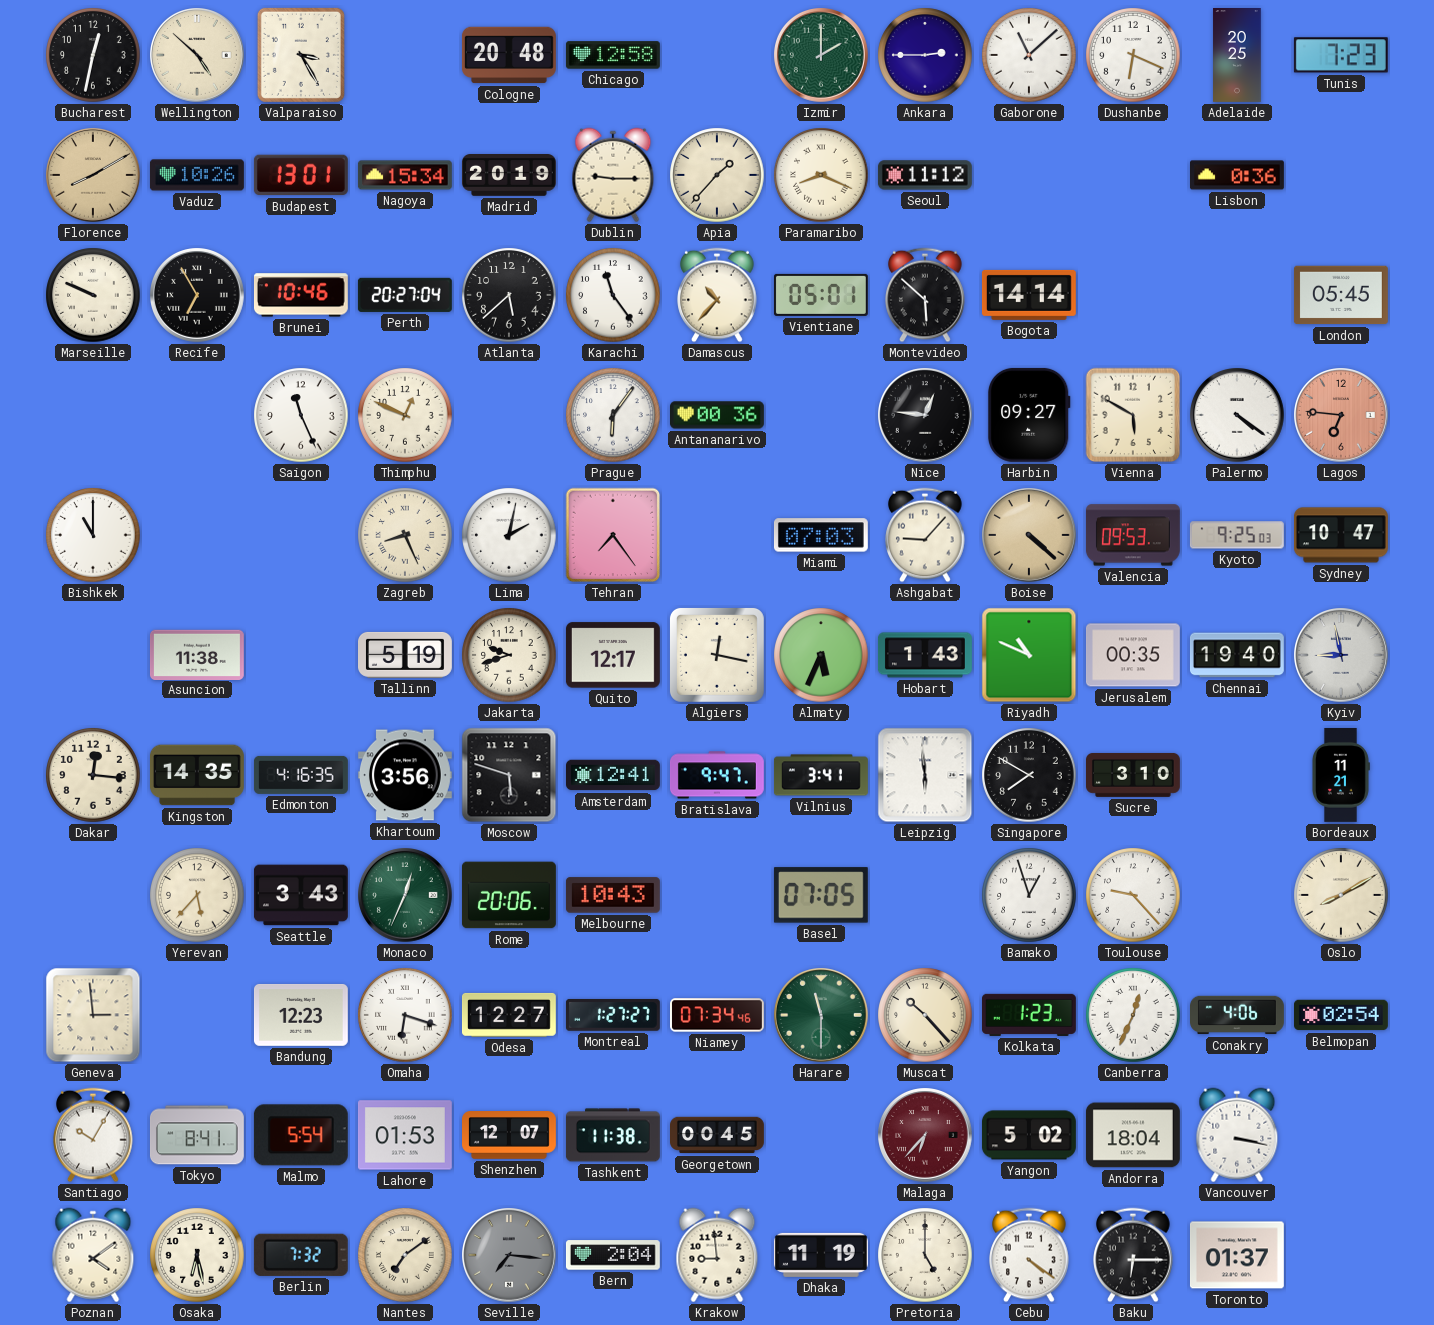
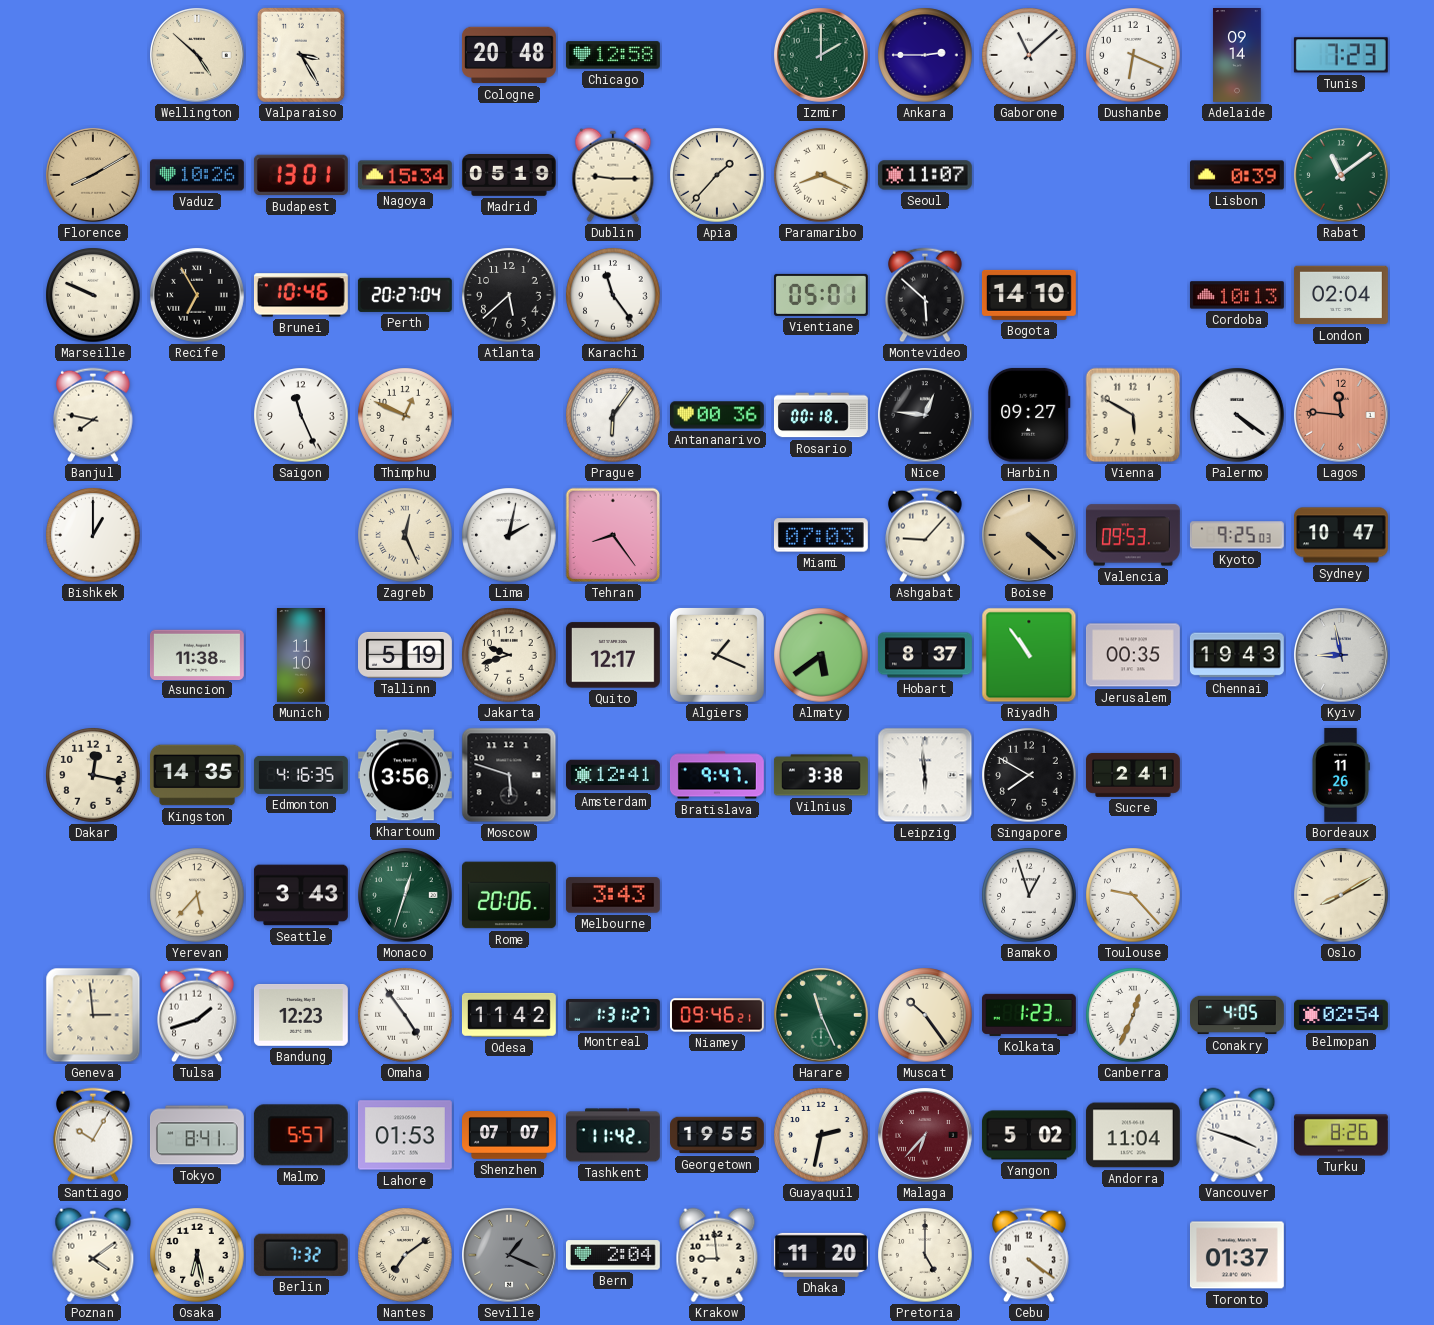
Bucharest: 12:32 -> none
Adelaide: 20:25 -> 09:14
Madrid: 20:19 -> 05:19
Seoul: 11:12 -> 11:07
Lisbon: 0:36 -> 0:39
Rabat: none -> 11:09
Damascus: 10:37 -> none
Bogota: 14:14 -> 14:10
Cordoba: none -> 10:13
London: 05:45 -> 02:04
Banjul: none -> 7:47
Rosario: none -> 00:18
Lagos: 6:46 -> 11:46
Bishkek: 11:00 -> 1:00
Zagreb: 8:26 -> 12:26
Tehran: 7:24 -> 8:24
Munich: none -> 11:10
Algiers: 12:17 -> 1:19
Almaty: 5:34 -> 5:39
Hobart: 1:43 -> 8:37
Riyadh: 10:49 -> 10:54
Chennai: 19:40 -> 19:43
Dakar: 12:16 -> 12:17
Vilnius: 3:41 -> 3:38
Sucre: 3:10 -> 2:41
Bordeaux: 11:21 -> 11:26
Monaco: 12:34 -> 12:33
Melbourne: 10:43 -> 3:43
Basel: 07:05 -> none
Tulsa: none -> 1:42
Omaha: 6:18 -> 4:54
Odesa: 12:27 -> 11:42
Montreal: 1:27 -> 1:31
Niamey: 07:34 -> 09:46
Harare: 11:30 -> 11:26
Muscat: 10:23 -> 10:24
Conakry: 4:06 -> 4:05
Malmo: 5:54 -> 5:57
Shenzhen: 12:07 -> 07:07
Tashkent: 11:38 -> 11:42
Georgetown: 00:45 -> 19:55
Guayaquil: none -> 2:32
Andorra: 18:04 -> 11:04
Vancouver: 3:17 -> 3:48
Turku: none -> 8:26
Seville: 7:16 -> 1:19
Dhaka: 11:19 -> 11:20
Baku: 6:15 -> none
